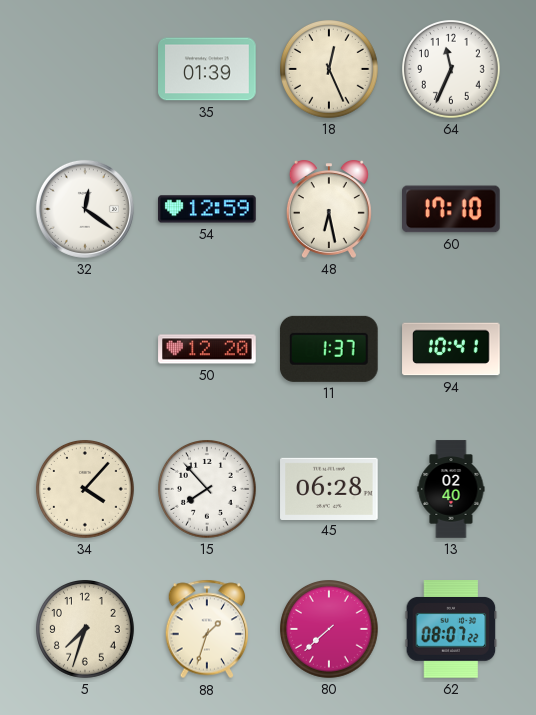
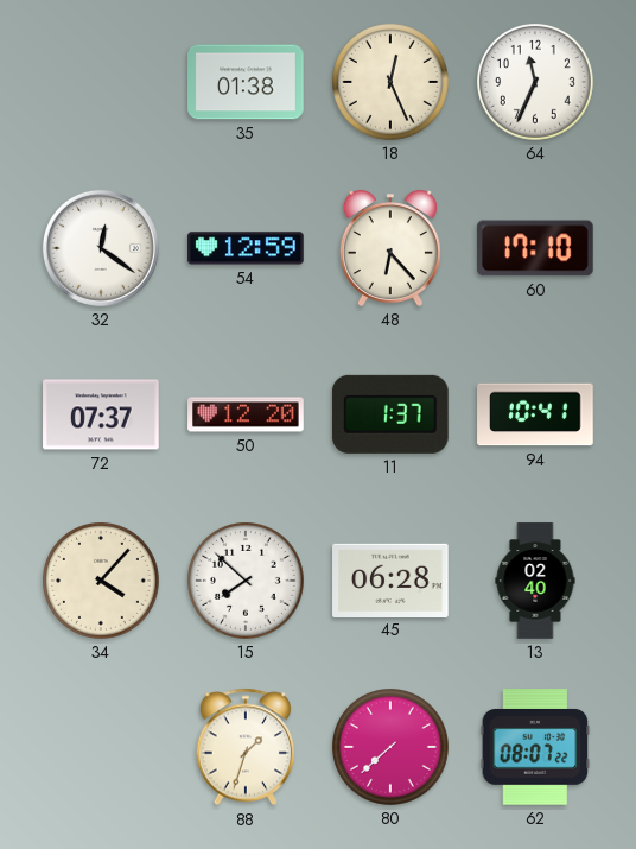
35: 01:39 -> 01:38
48: 6:28 -> 6:23
72: none -> 07:37
15: 7:53 -> 7:52
5: 7:33 -> none
